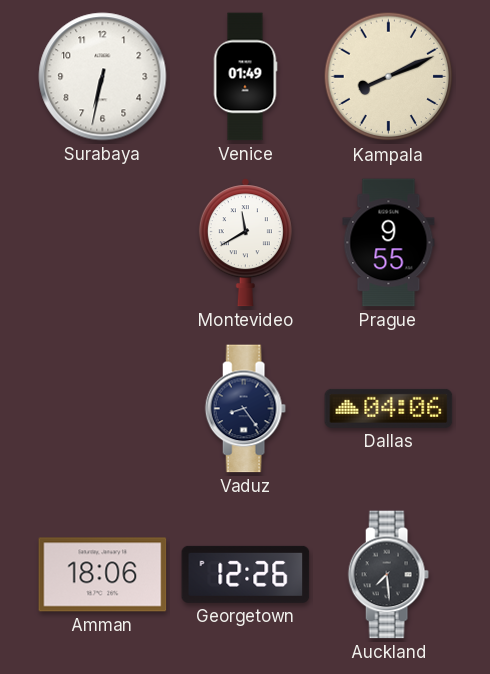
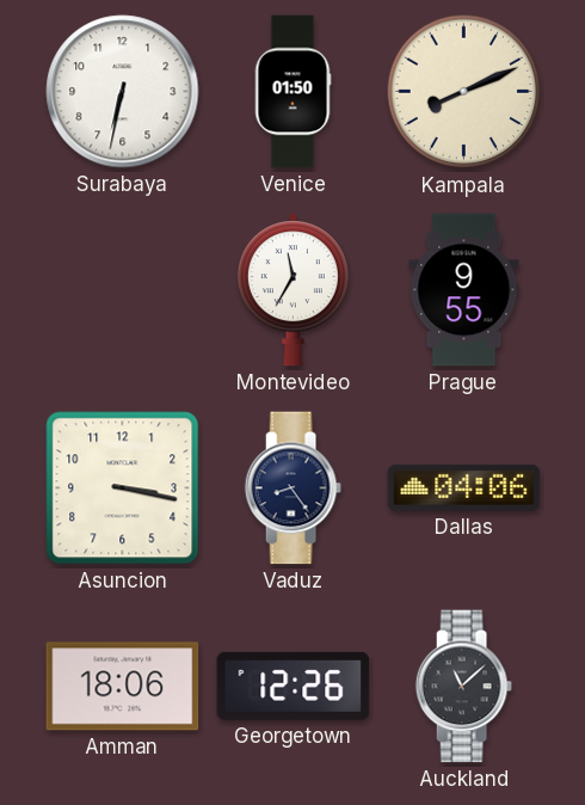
Venice: 01:49 -> 01:50
Montevideo: 11:40 -> 11:35
Asuncion: none -> 3:17
Auckland: 7:29 -> 11:08
